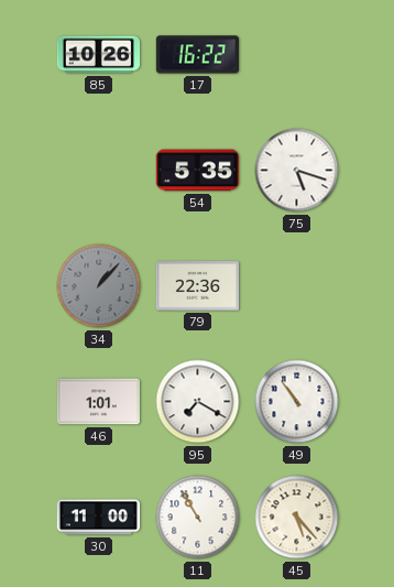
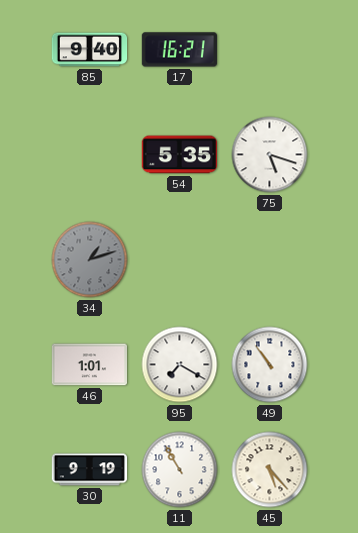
85: 10:26 -> 9:40
17: 16:22 -> 16:21
34: 1:07 -> 1:12
79: 22:36 -> none
30: 11:00 -> 9:19
